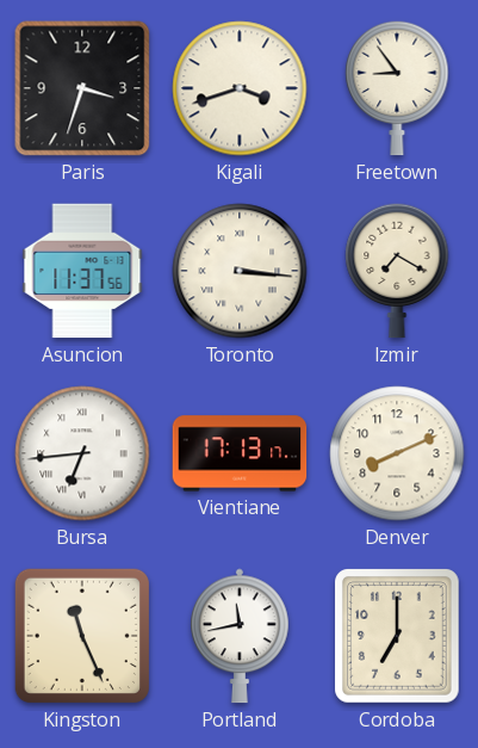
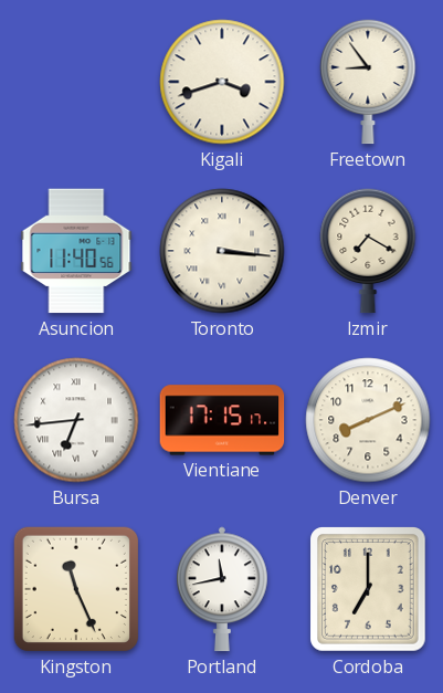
Paris: 3:33 -> none
Asuncion: 11:37 -> 11:40
Vientiane: 17:13 -> 17:15
